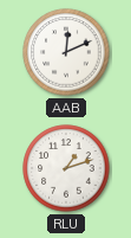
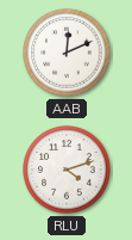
RLU: 1:12 -> 4:12
